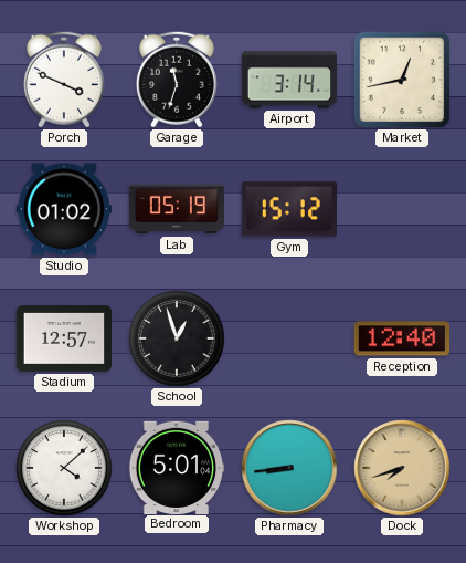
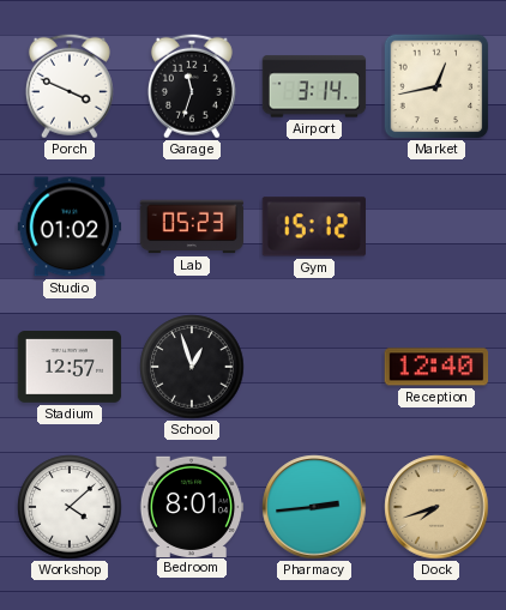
Lab: 05:19 -> 05:23
Bedroom: 5:01 -> 8:01
Pharmacy: 8:44 -> 2:44
